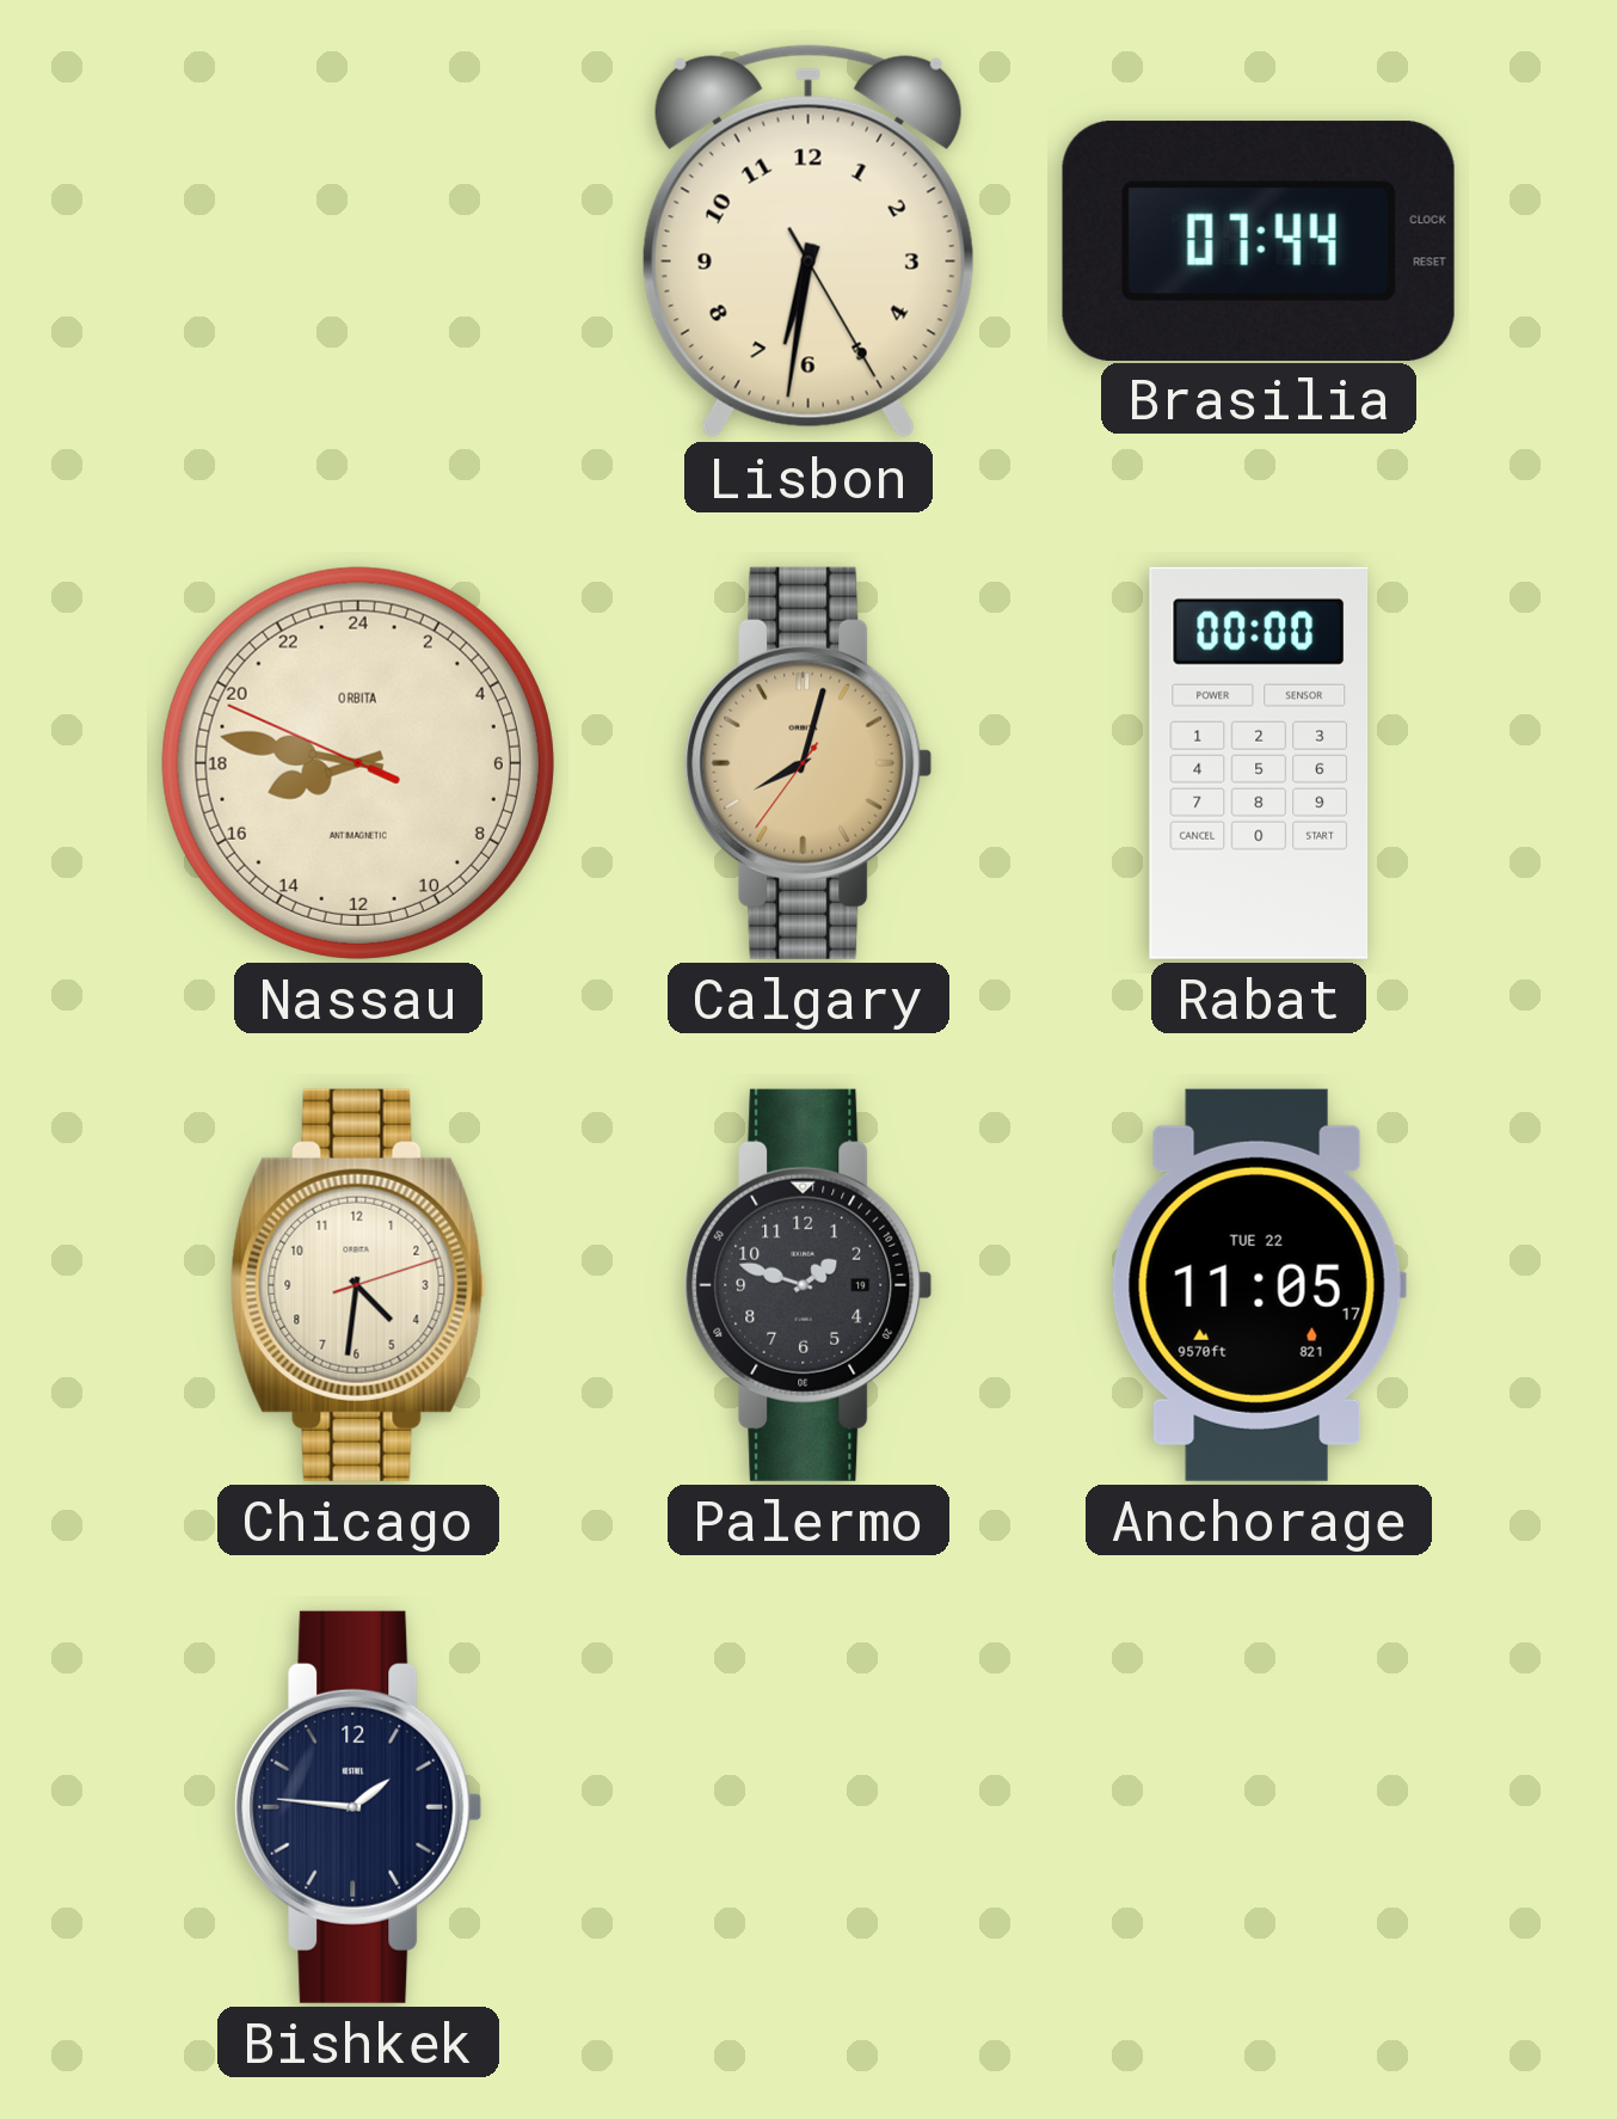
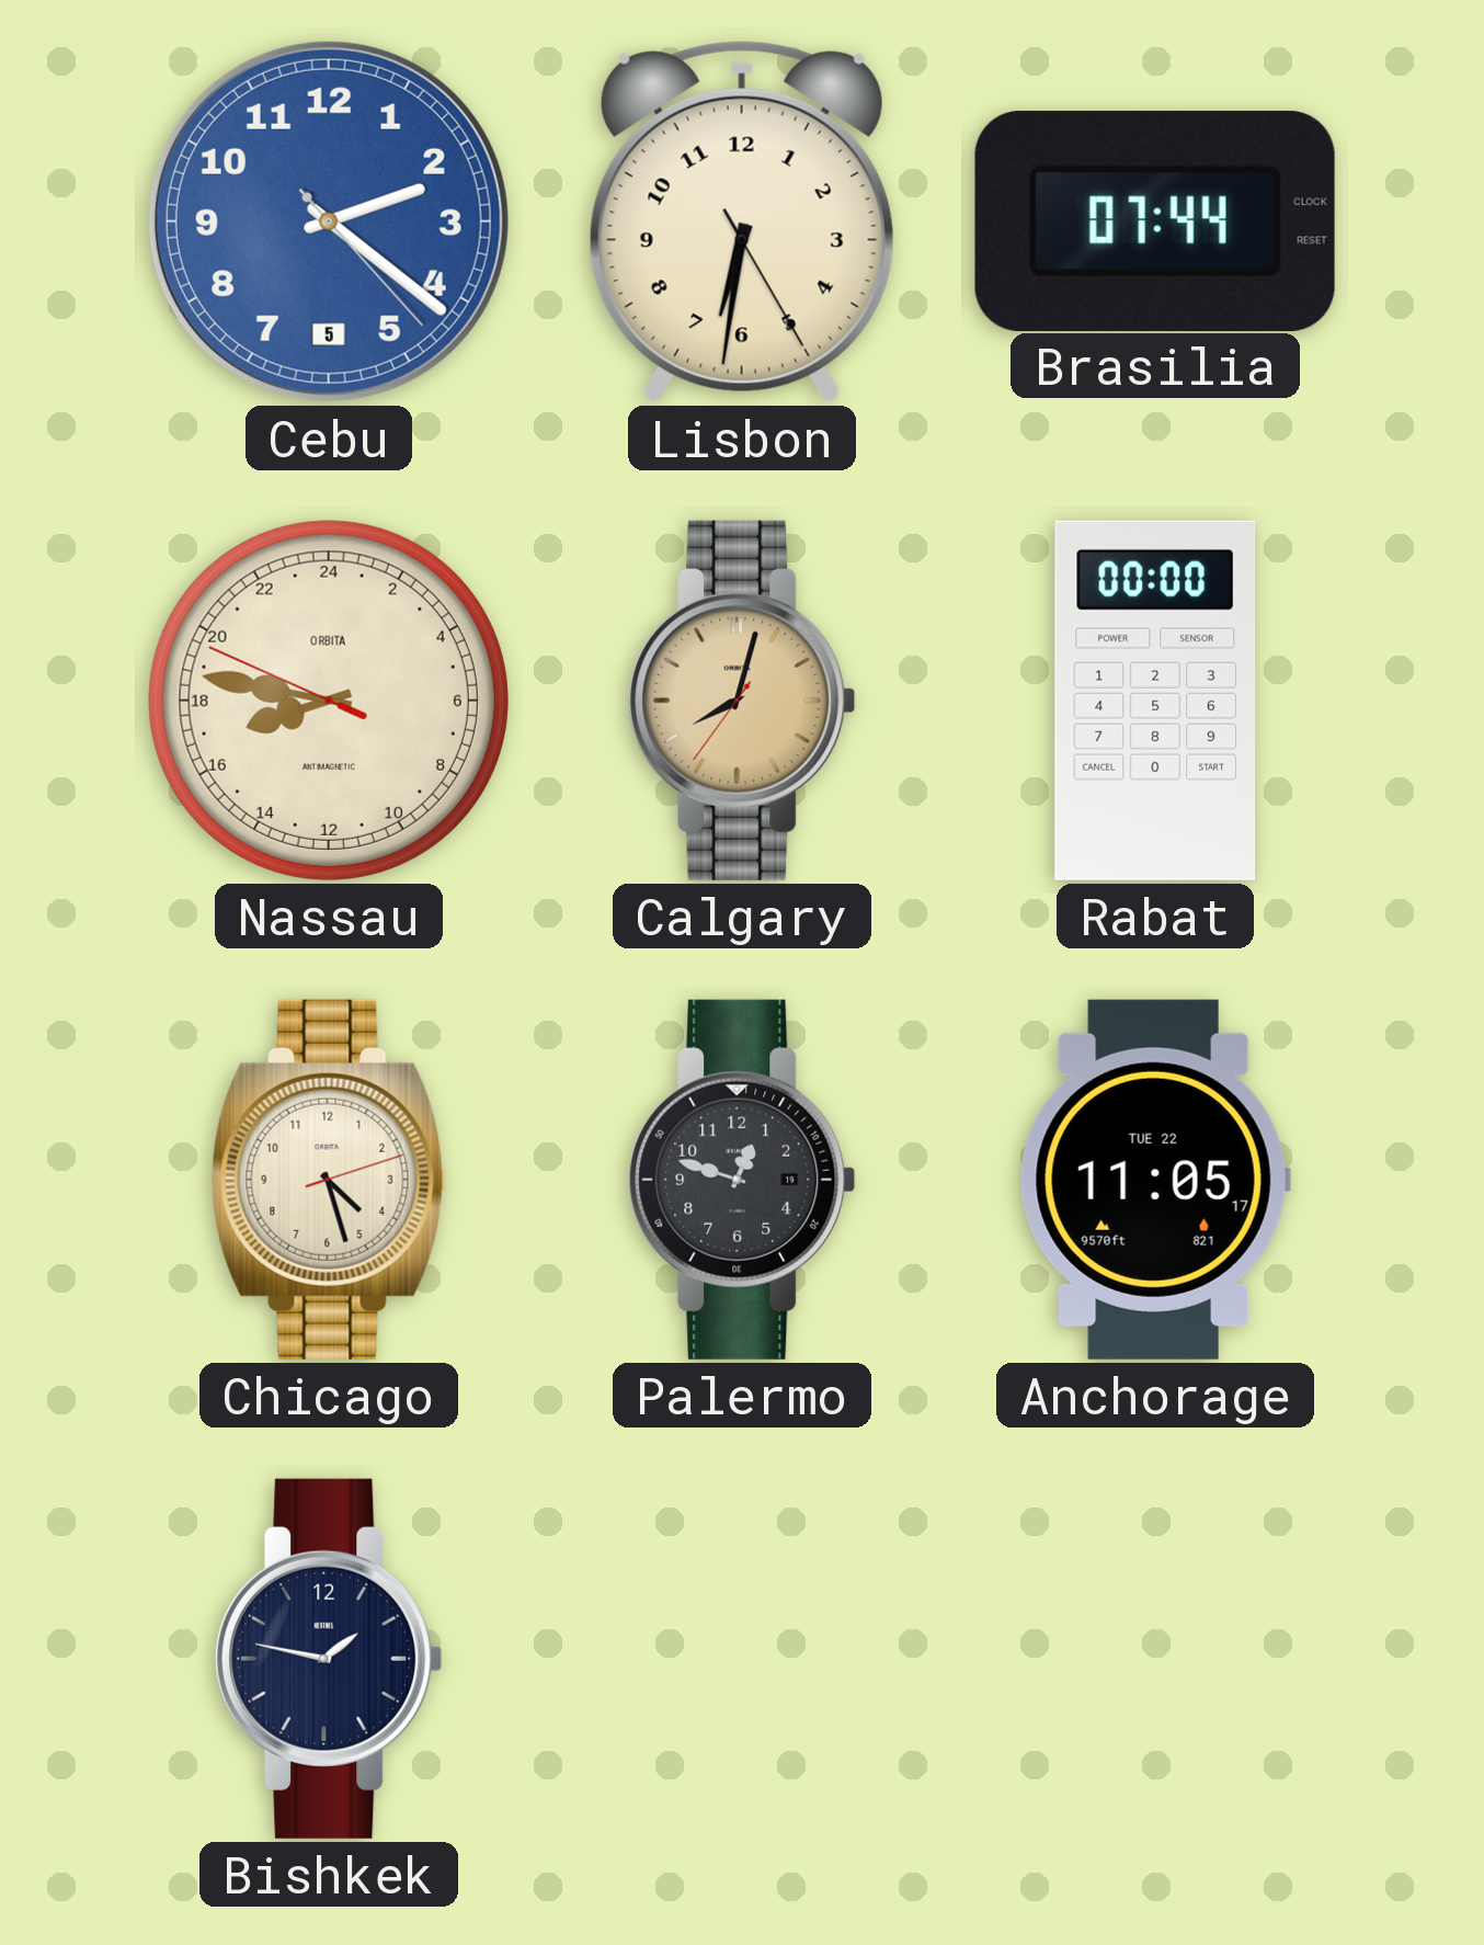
Cebu: none -> 2:21
Chicago: 4:31 -> 4:27
Palermo: 1:48 -> 12:48
Bishkek: 1:46 -> 1:47
